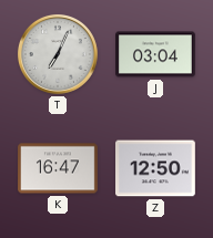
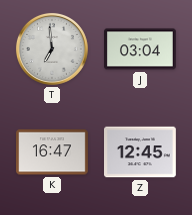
T: 7:04 -> 6:59
Z: 12:50 -> 12:45
